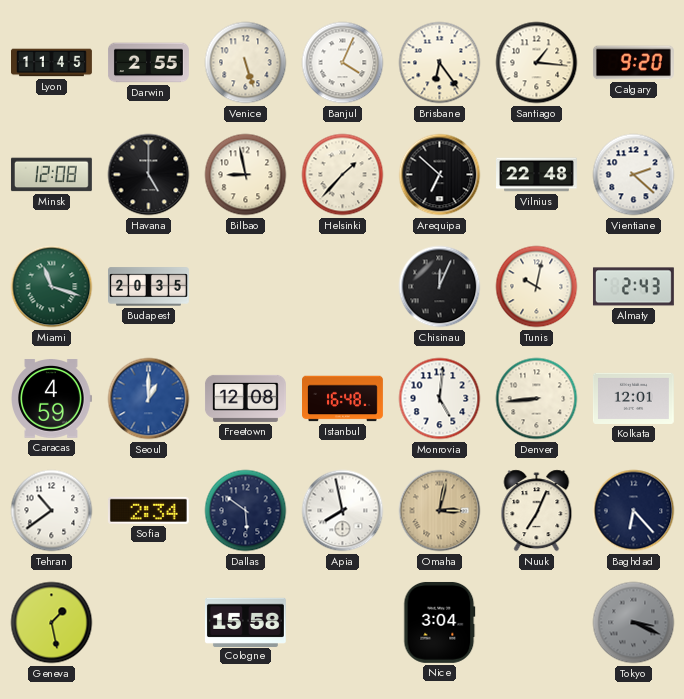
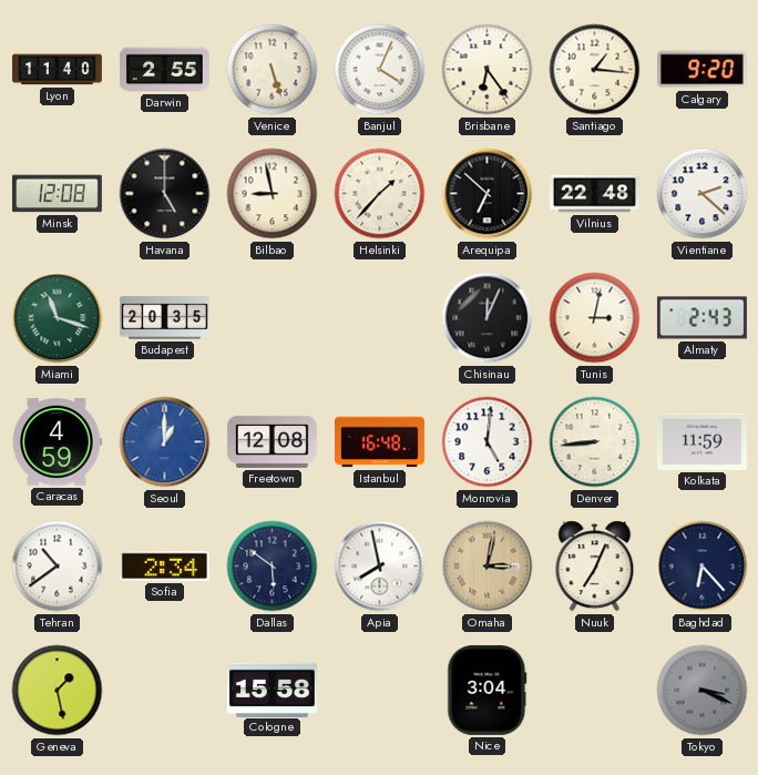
Lyon: 11:45 -> 11:40
Tunis: 10:02 -> 3:02
Kolkata: 12:01 -> 11:59
